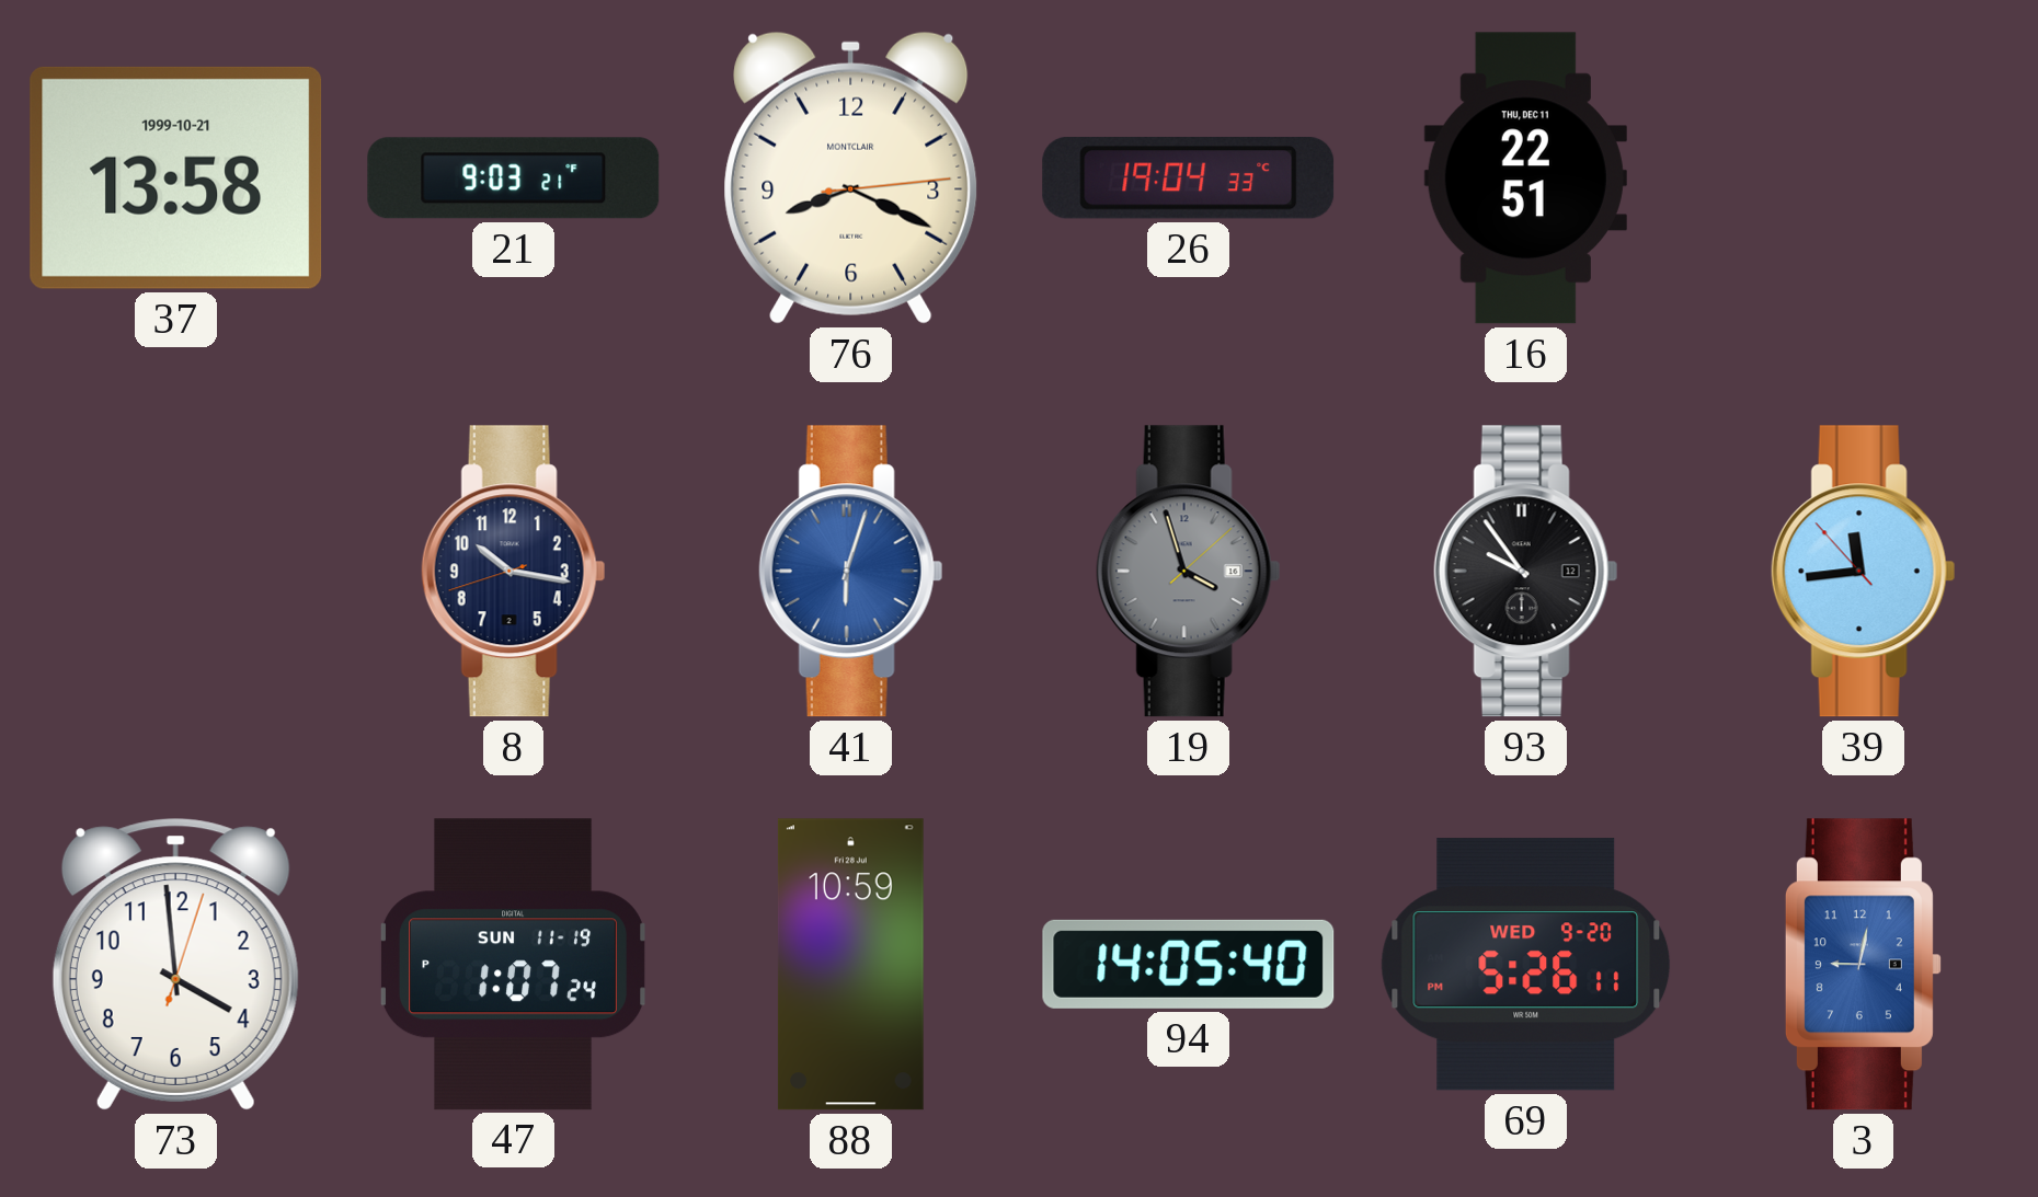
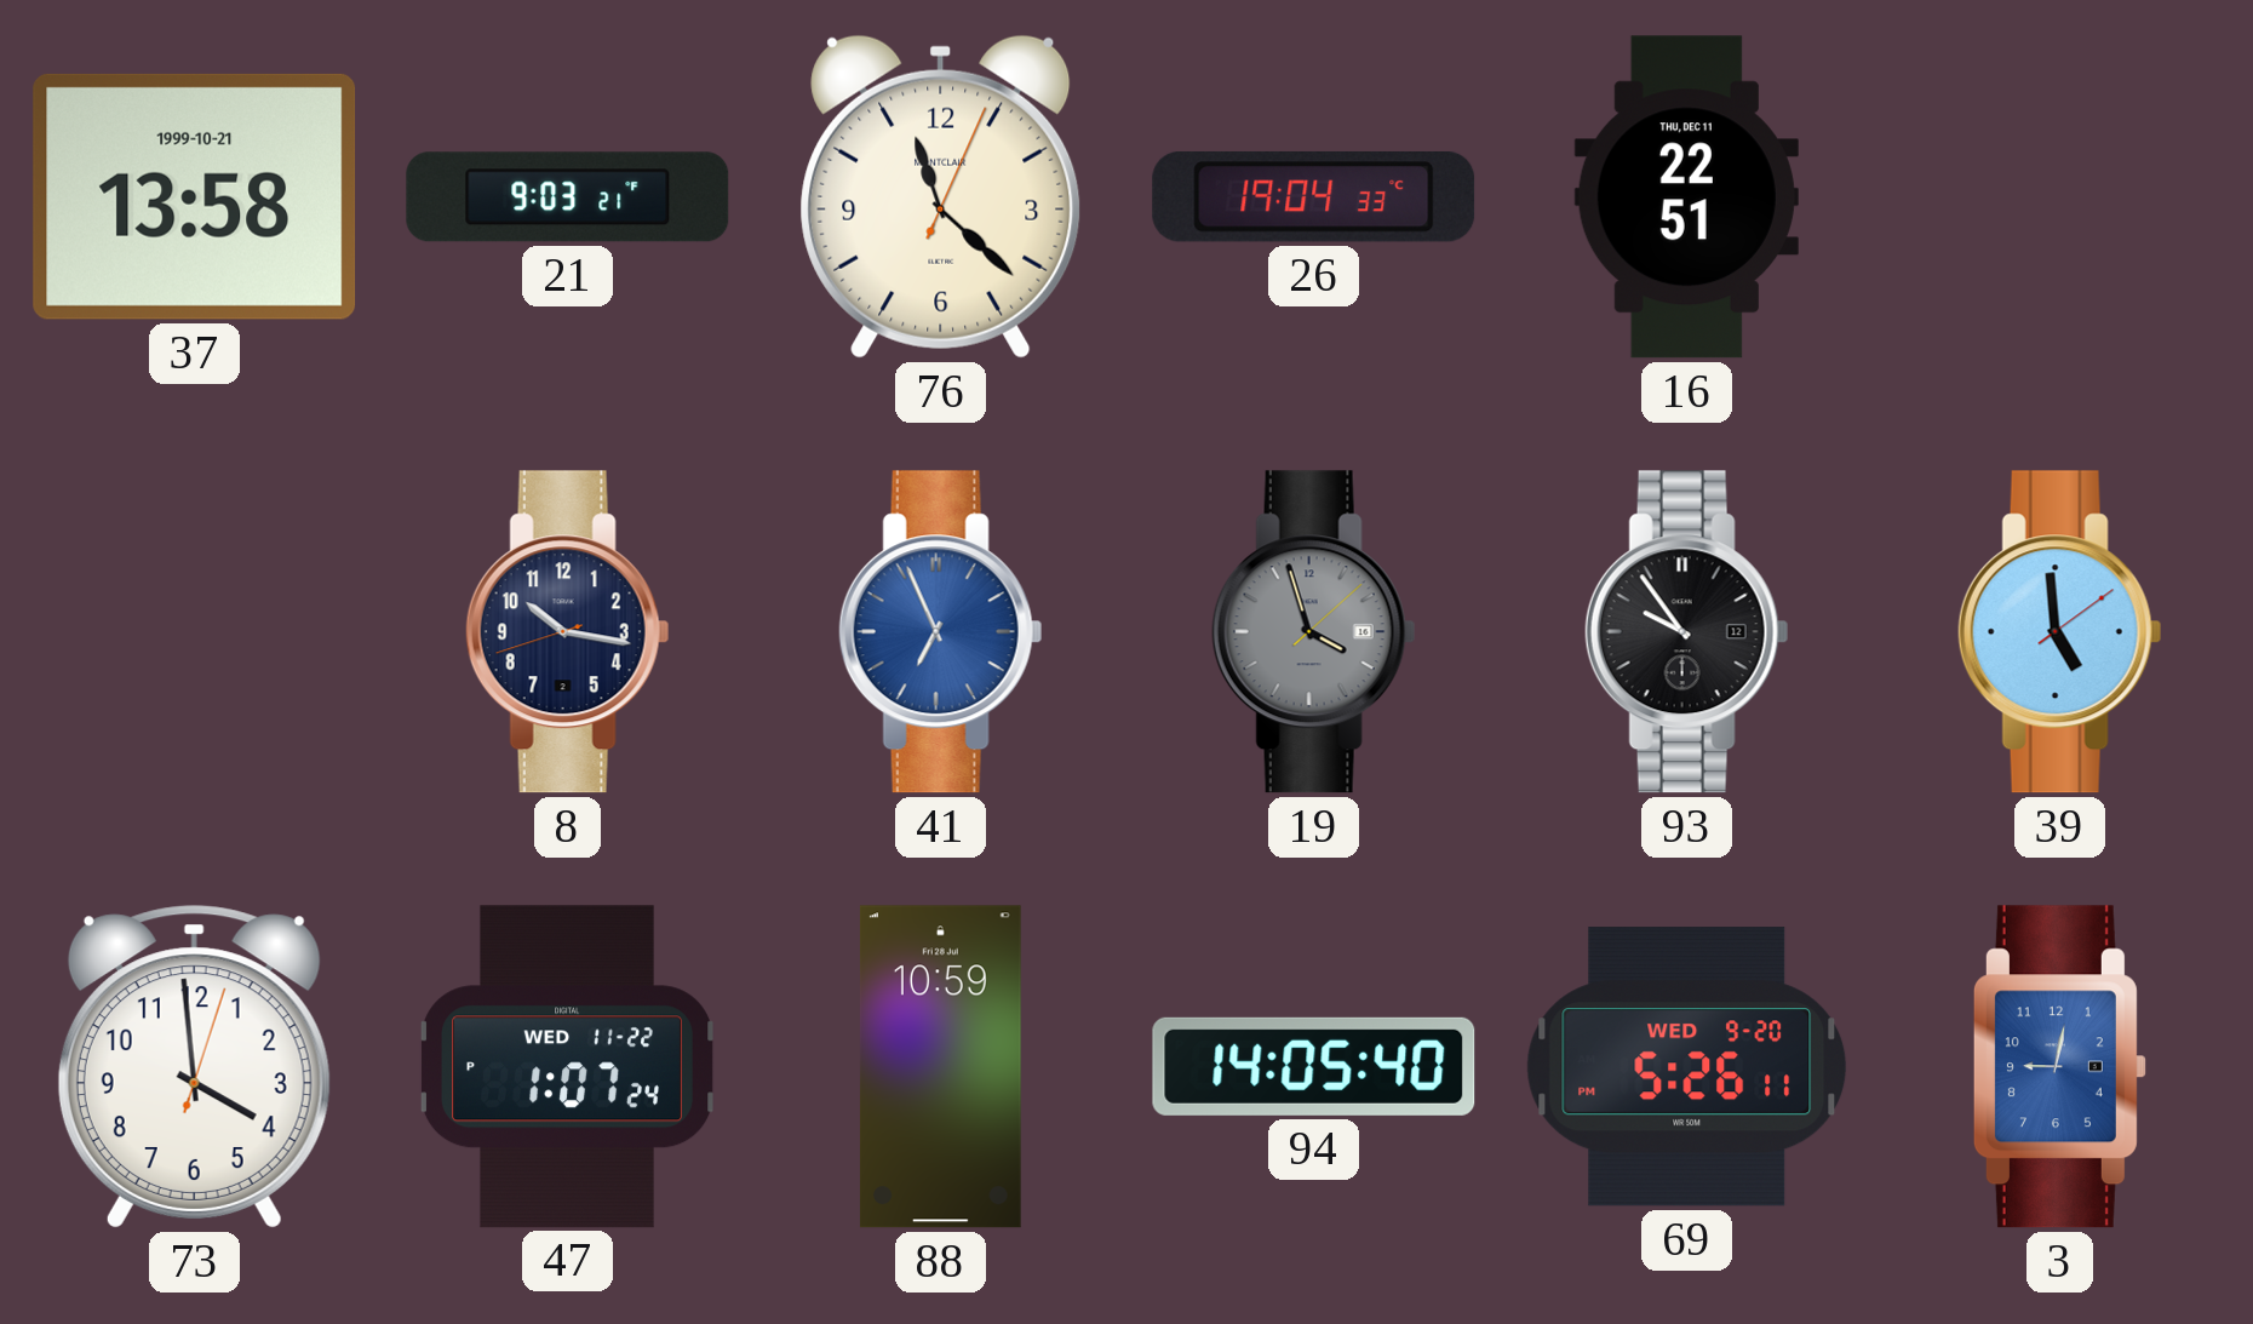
76: 8:19 -> 11:22
41: 6:03 -> 6:56
39: 11:43 -> 4:59
47 date: SUN 11-19 -> WED 11-22
